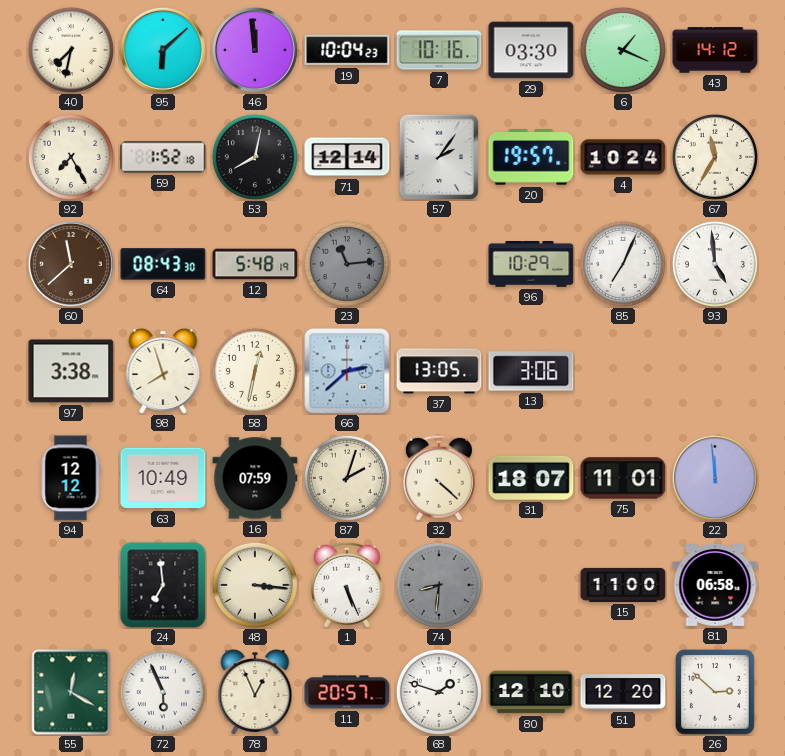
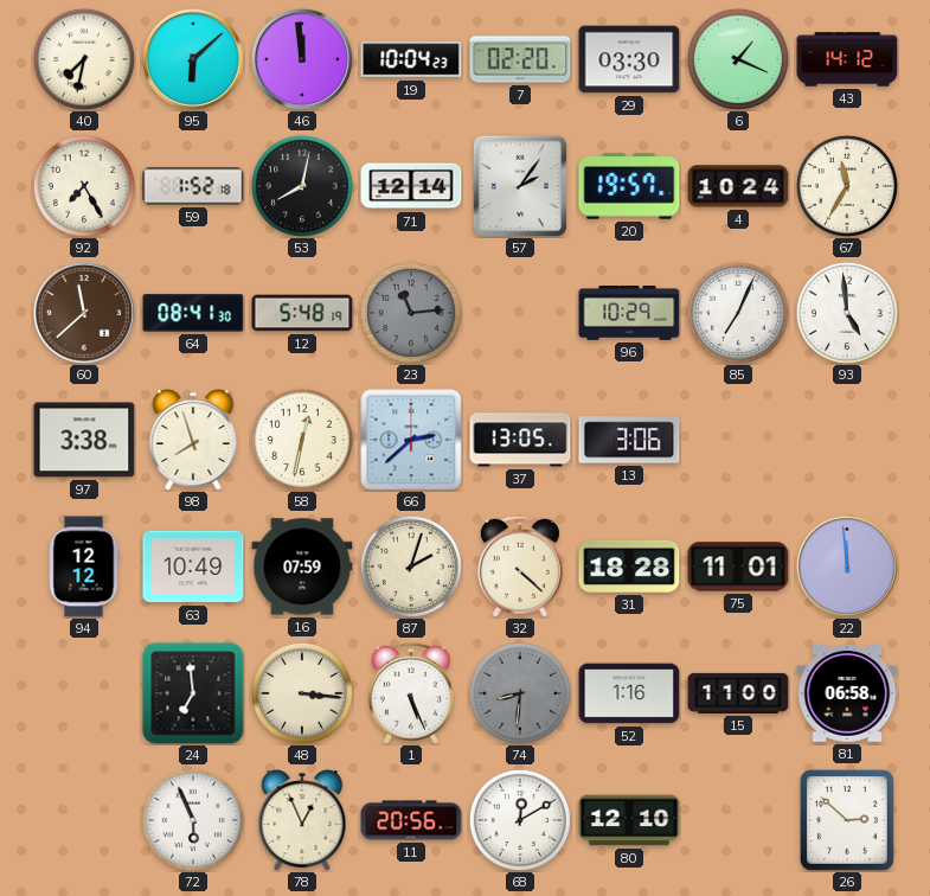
7: 10:16 -> 02:20
64: 08:43 -> 08:41
31: 18:07 -> 18:28
52: none -> 1:16
55: 12:20 -> none
11: 20:57 -> 20:56
68: 1:48 -> 12:10
51: 12:20 -> none
